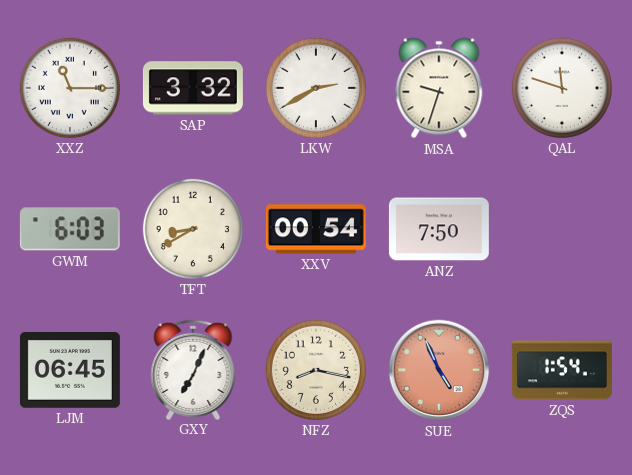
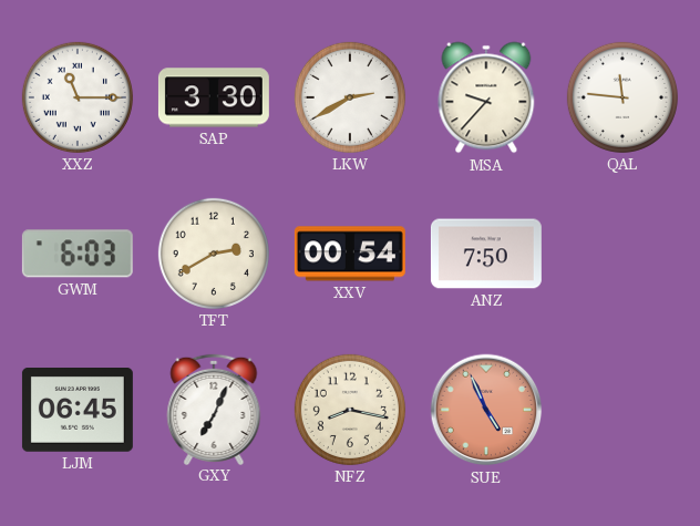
SAP: 3:32 -> 3:30
MSA: 9:33 -> 9:37
QAL: 11:48 -> 11:46
TFT: 8:40 -> 2:40
ZQS: 1:54 -> none
